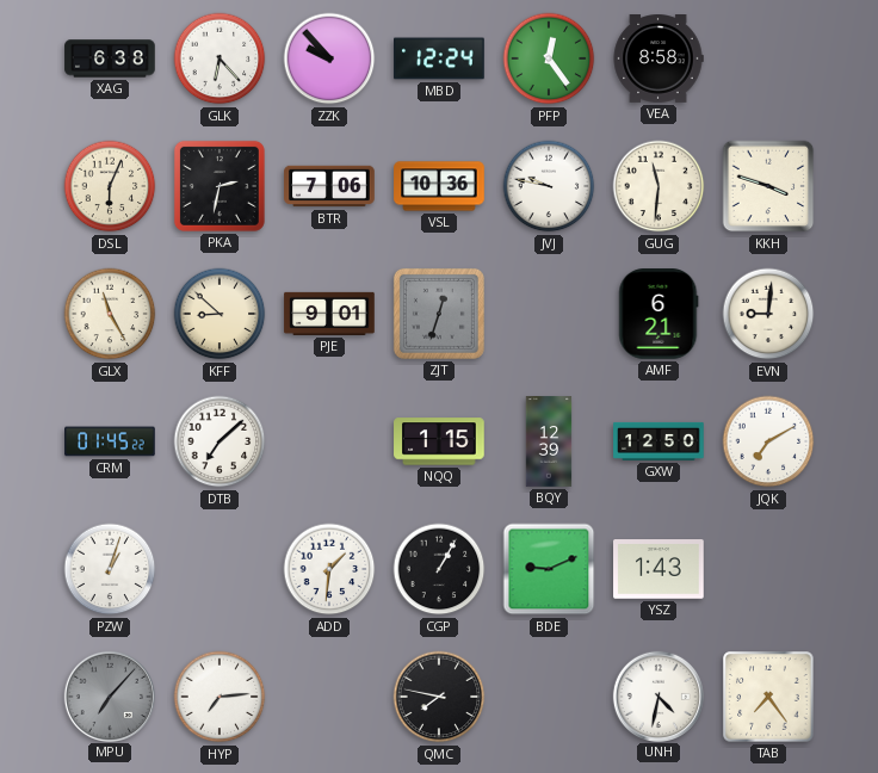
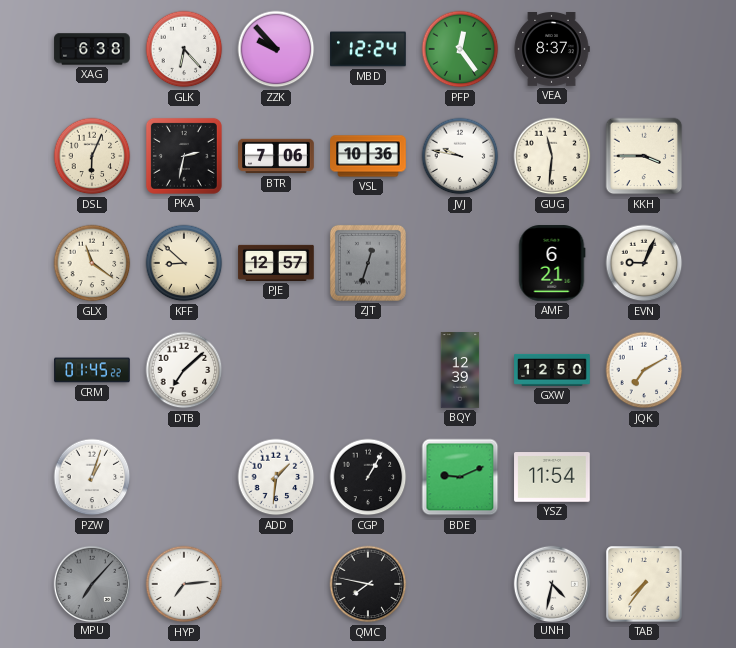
VEA: 8:58 -> 8:37
KKH: 3:48 -> 3:45
GLX: 11:25 -> 11:21
PJE: 9:01 -> 12:57
EVN: 9:01 -> 9:04
NQQ: 1:15 -> none
YSZ: 1:43 -> 11:54
TAB: 7:24 -> 7:36
